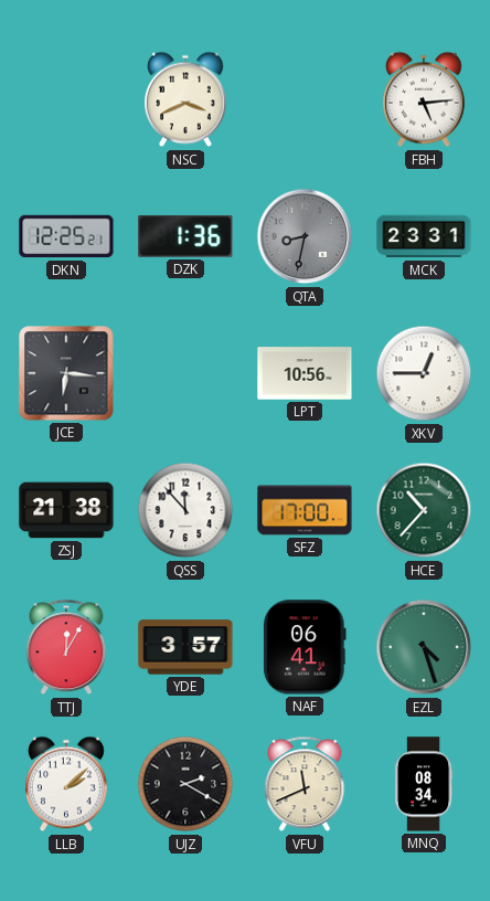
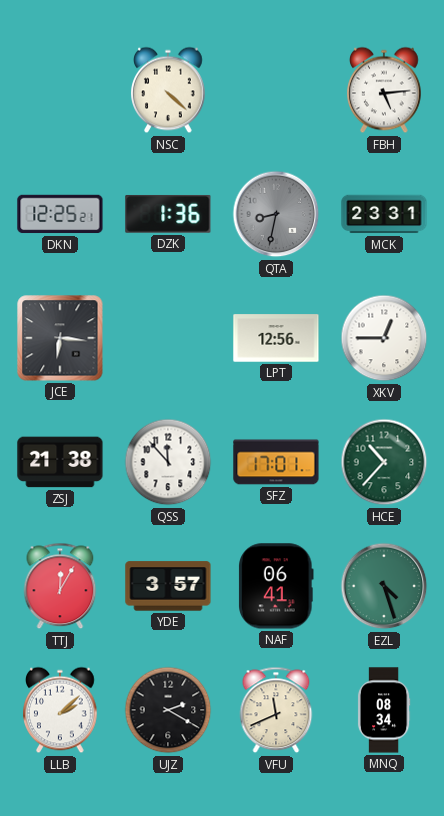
NSC: 3:41 -> 4:22
LPT: 10:56 -> 12:56
SFZ: 17:00 -> 17:01
